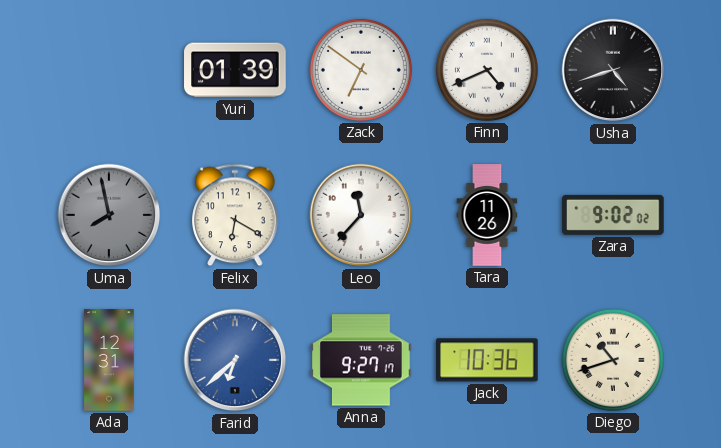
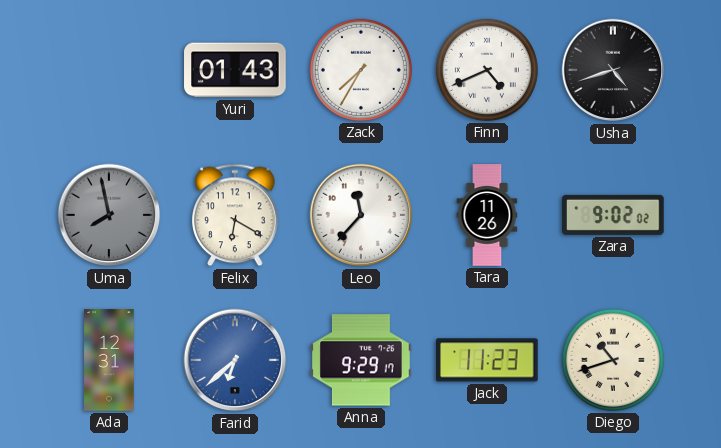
Yuri: 01:39 -> 01:43
Zack: 6:51 -> 7:35
Anna: 9:27 -> 9:29
Jack: 10:36 -> 11:23
